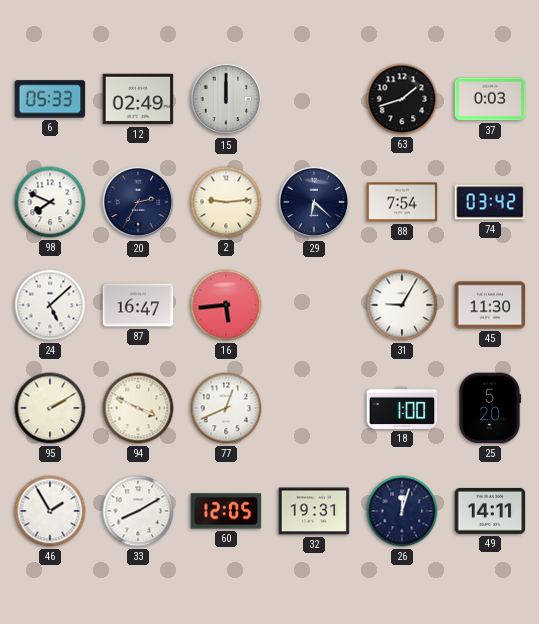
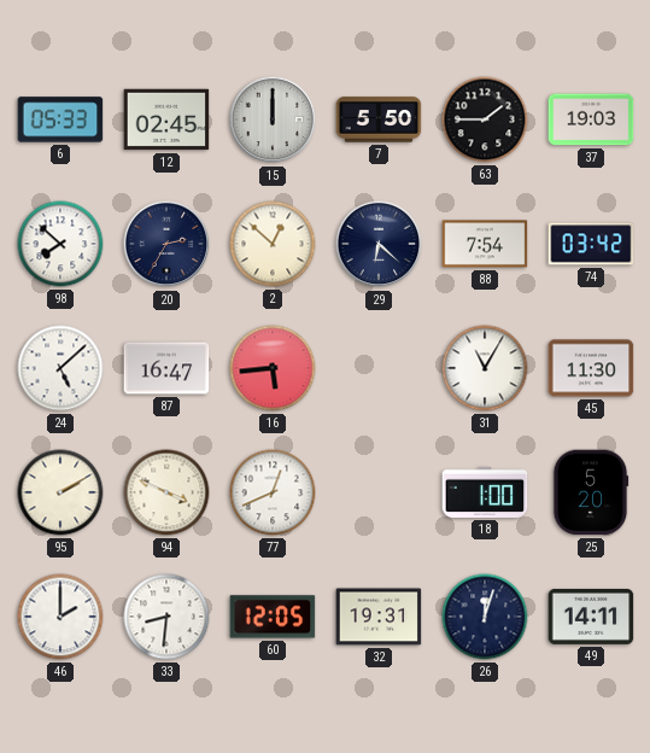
12: 02:49 -> 02:45
7: none -> 5:50
63: 1:42 -> 1:45
37: 0:03 -> 19:03
98: 7:49 -> 7:52
2: 9:14 -> 12:52
31: 9:05 -> 11:05
46: 1:55 -> 2:00
33: 8:10 -> 8:31
